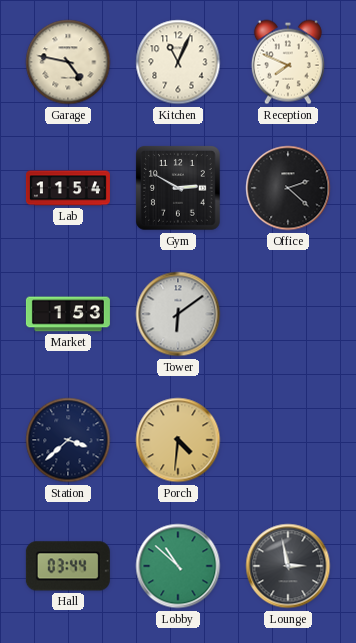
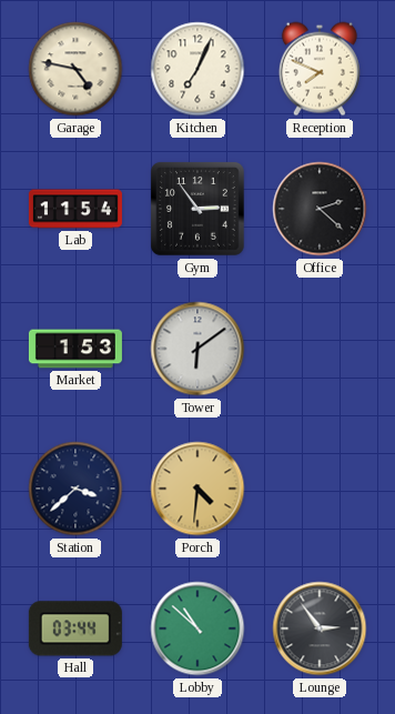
Kitchen: 11:04 -> 7:04
Gym: 2:50 -> 2:54
Lounge: 2:58 -> 2:54
